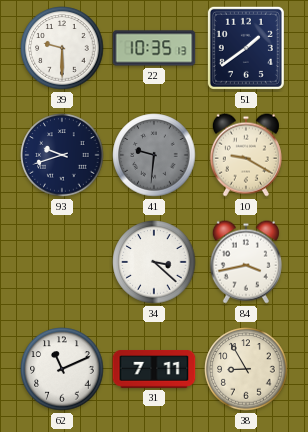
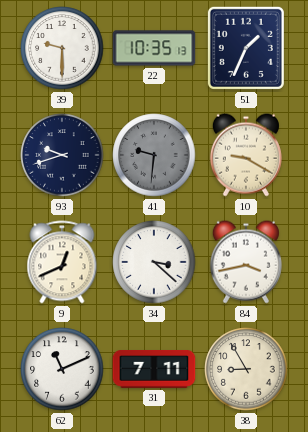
51: 1:39 -> 1:34
9: none -> 12:41
